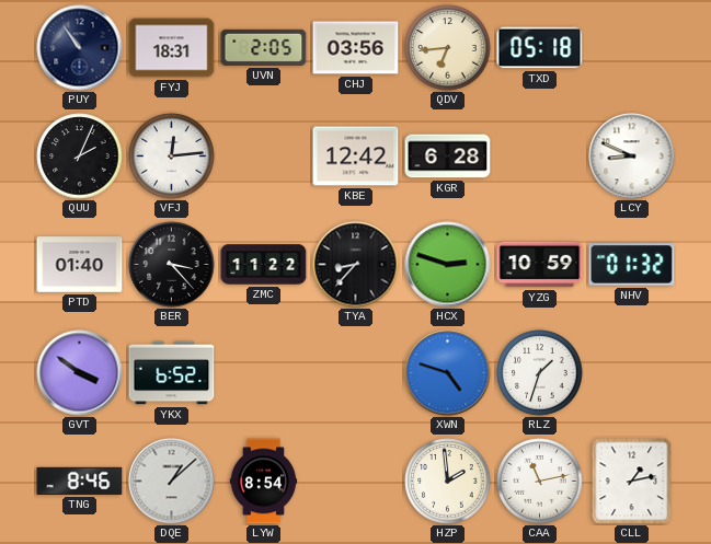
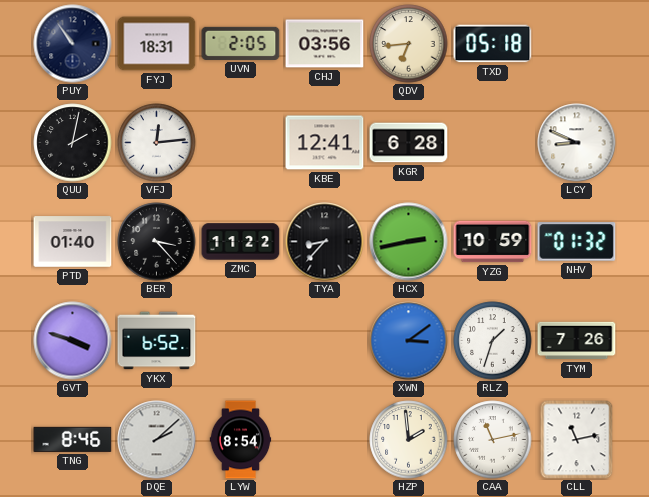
QUU: 2:04 -> 2:02
KBE: 12:42 -> 12:41
HCX: 2:48 -> 2:43
GVT: 3:51 -> 3:48
XWN: 4:48 -> 3:09
TYM: none -> 7:26
DQE: 1:08 -> 2:08
CLL: 1:13 -> 11:13
